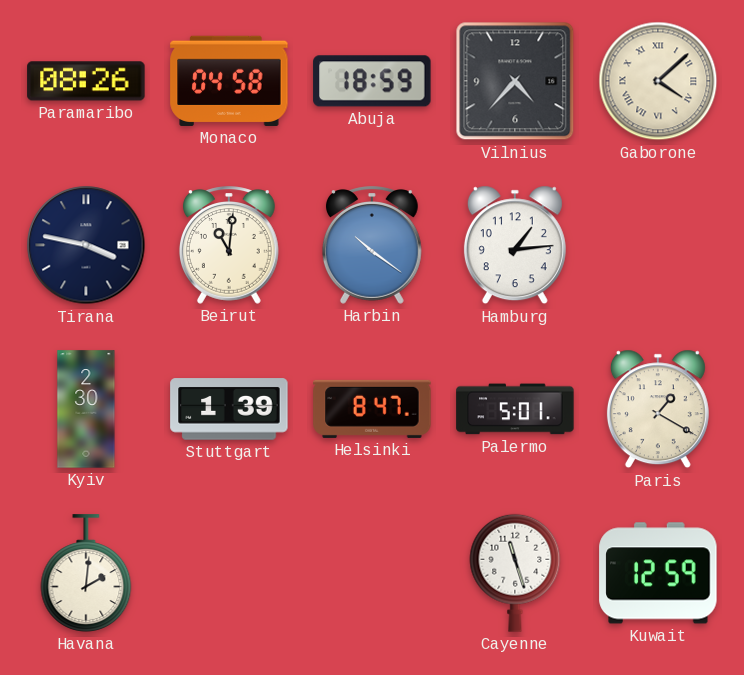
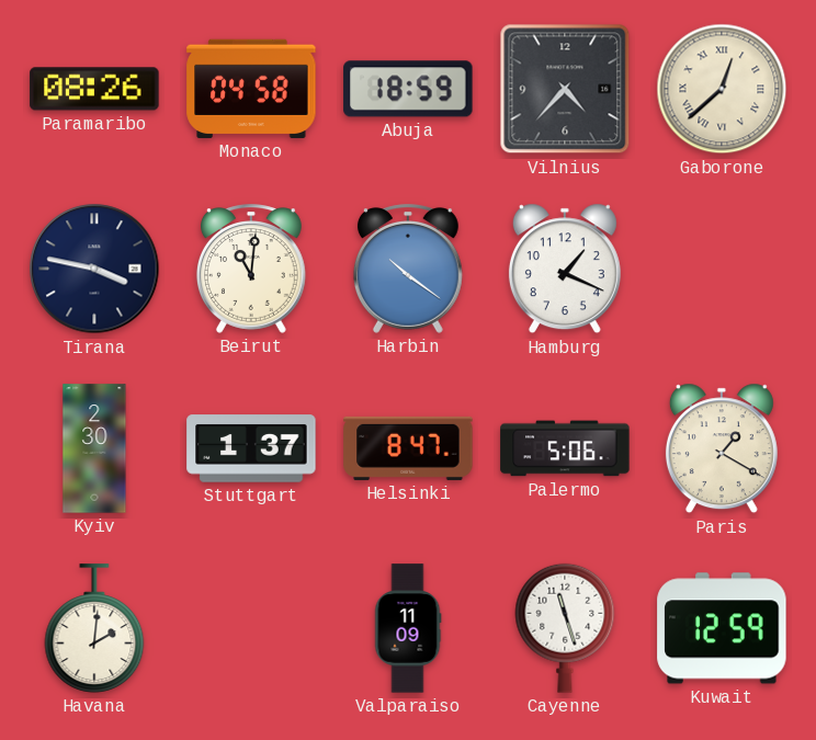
Gaborone: 4:08 -> 12:38
Hamburg: 1:14 -> 1:19
Stuttgart: 1:39 -> 1:37
Palermo: 5:01 -> 5:06
Valparaiso: none -> 11:09
